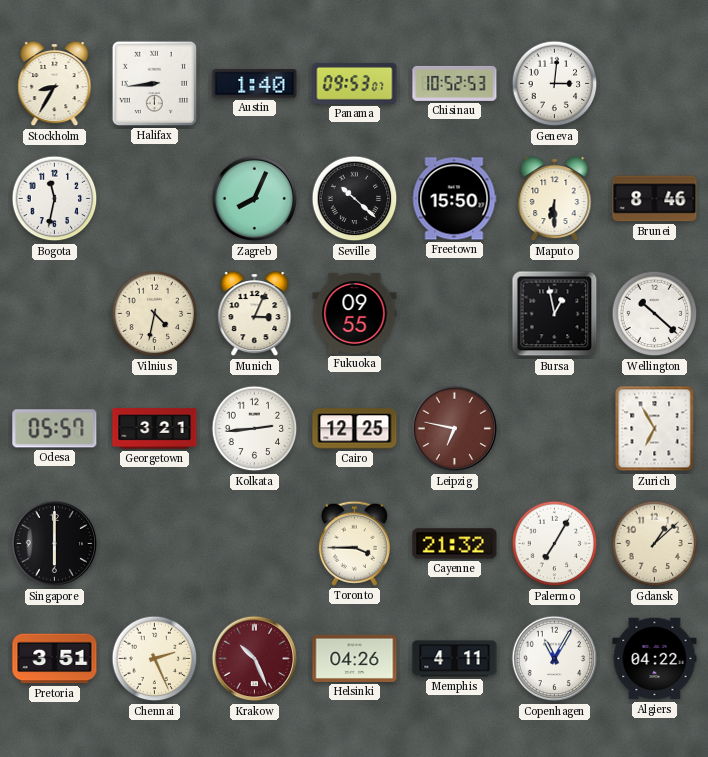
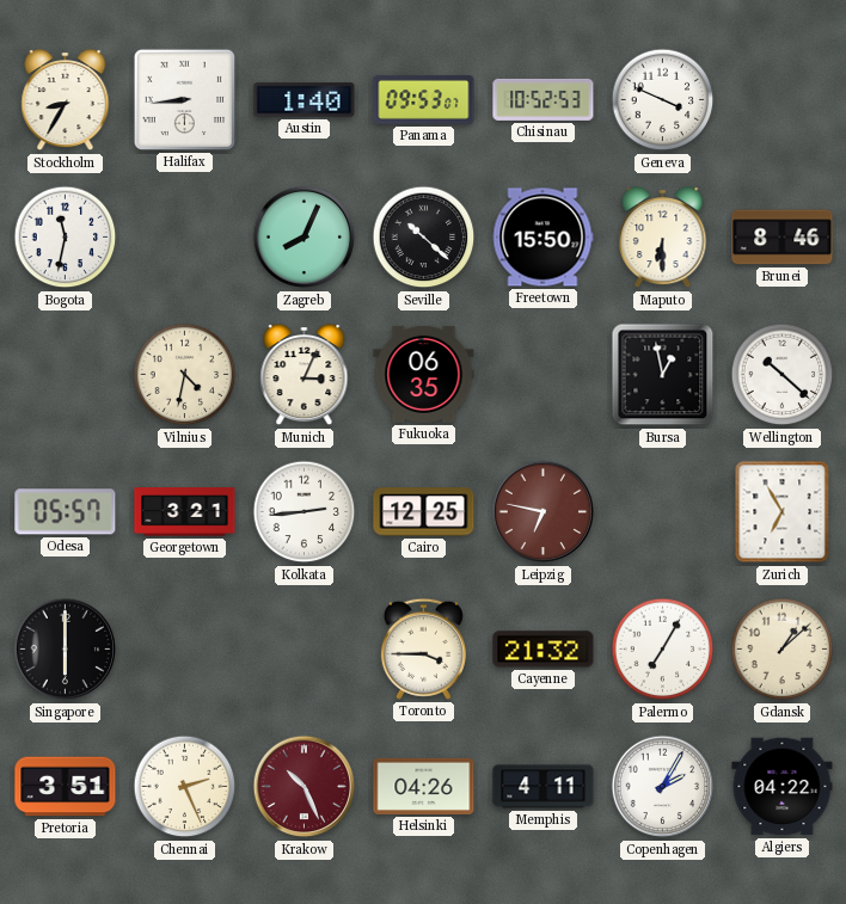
Geneva: 3:01 -> 3:49
Fukuoka: 09:55 -> 06:35
Copenhagen: 11:05 -> 2:05
